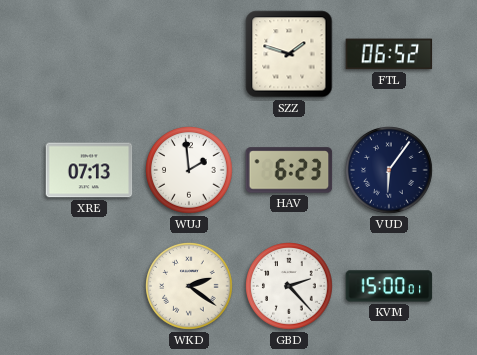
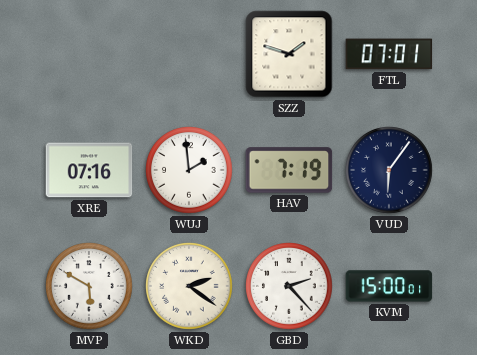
FTL: 06:52 -> 07:01
XRE: 07:13 -> 07:16
HAV: 6:23 -> 7:19
MVP: none -> 5:50
